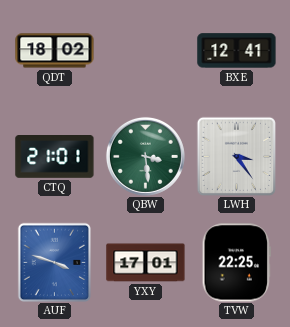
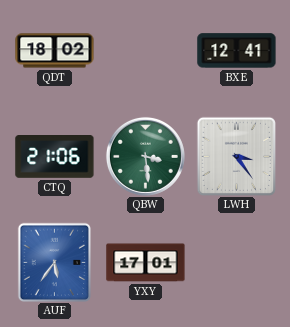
CTQ: 21:01 -> 21:06
AUF: 3:48 -> 5:36
TVW: 22:25 -> none
